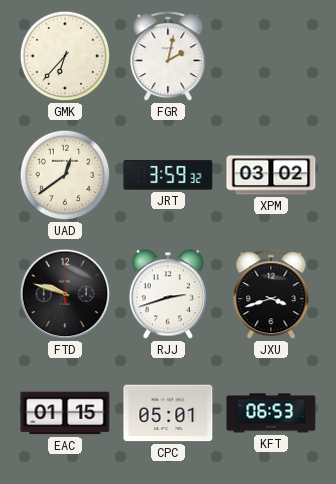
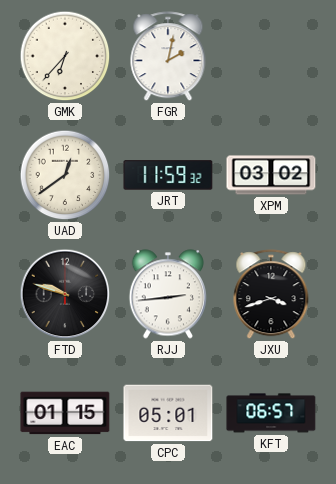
JRT: 3:59 -> 11:59
RJJ: 2:42 -> 2:44
KFT: 06:53 -> 06:57
